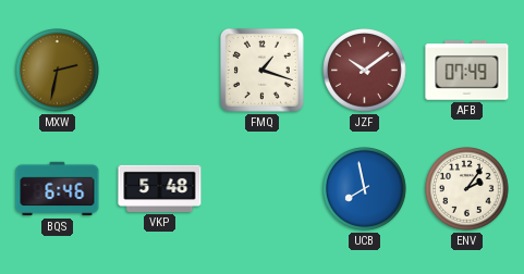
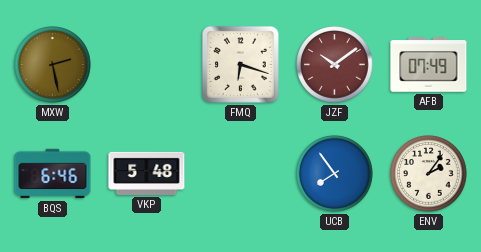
MXW: 2:32 -> 2:28
FMQ: 1:18 -> 6:18
UCB: 7:58 -> 7:54
